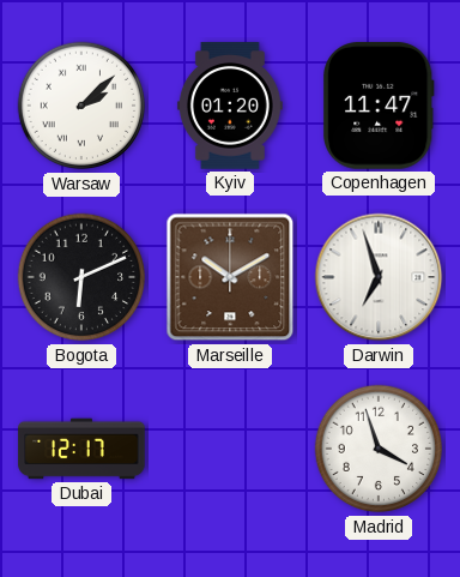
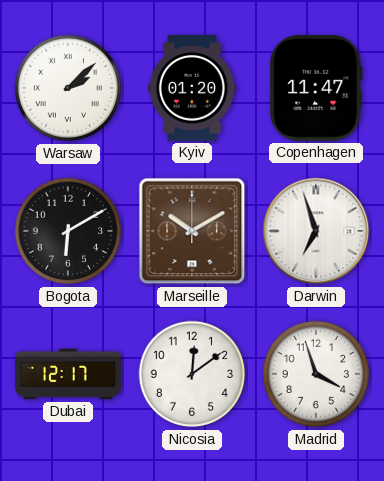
Bogota: 6:11 -> 6:10
Nicosia: none -> 12:09
